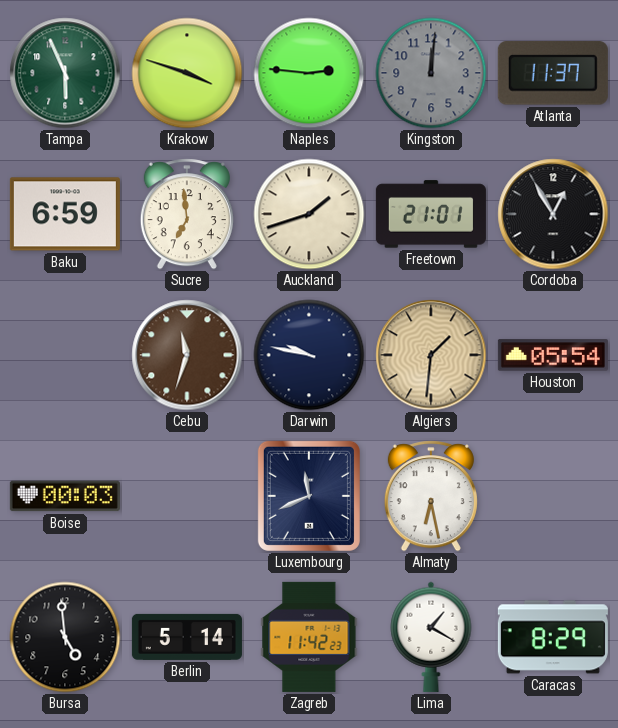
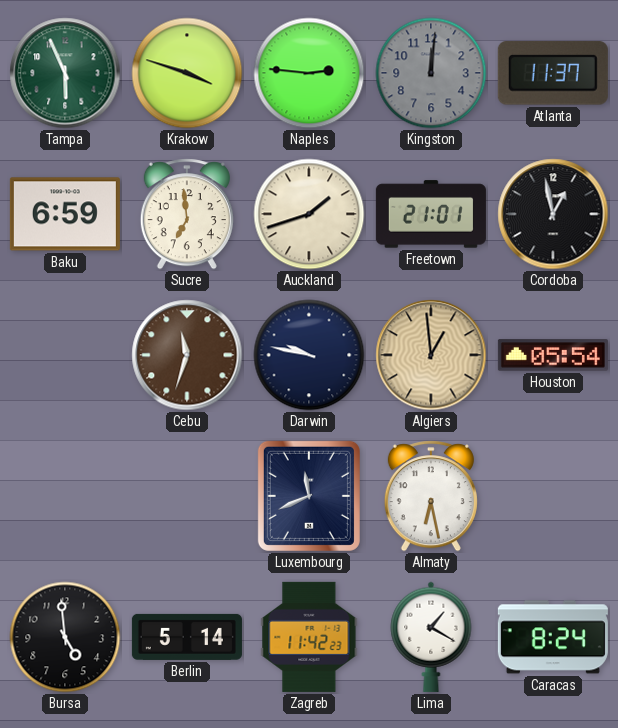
Cordoba: 12:55 -> 12:58
Algiers: 1:31 -> 12:59
Boise: 00:03 -> none
Caracas: 8:29 -> 8:24
